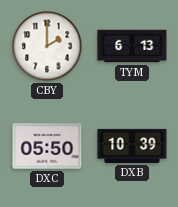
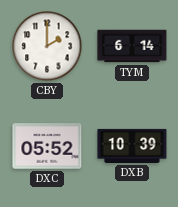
TYM: 6:13 -> 6:14
DXC: 05:50 -> 05:52
